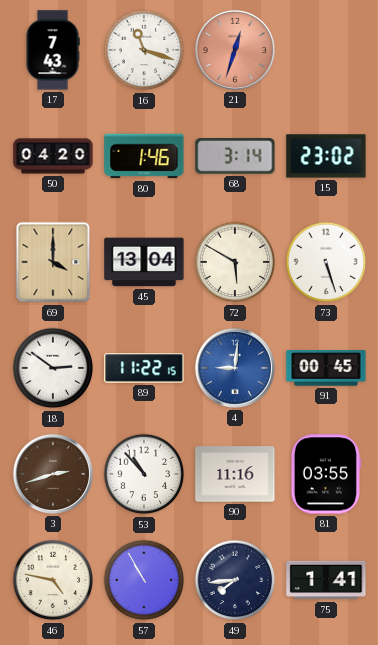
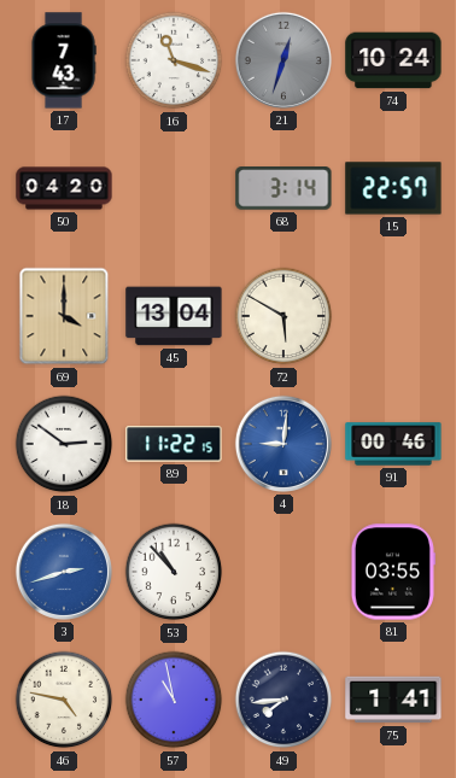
21 dial: salmon -> grey
74: none -> 10:24
80: 1:46 -> none
15: 23:02 -> 22:57
73: 5:27 -> none
91: 00:45 -> 00:46
3 dial: brown -> blue
90: 11:16 -> none
57: 10:55 -> 10:58
